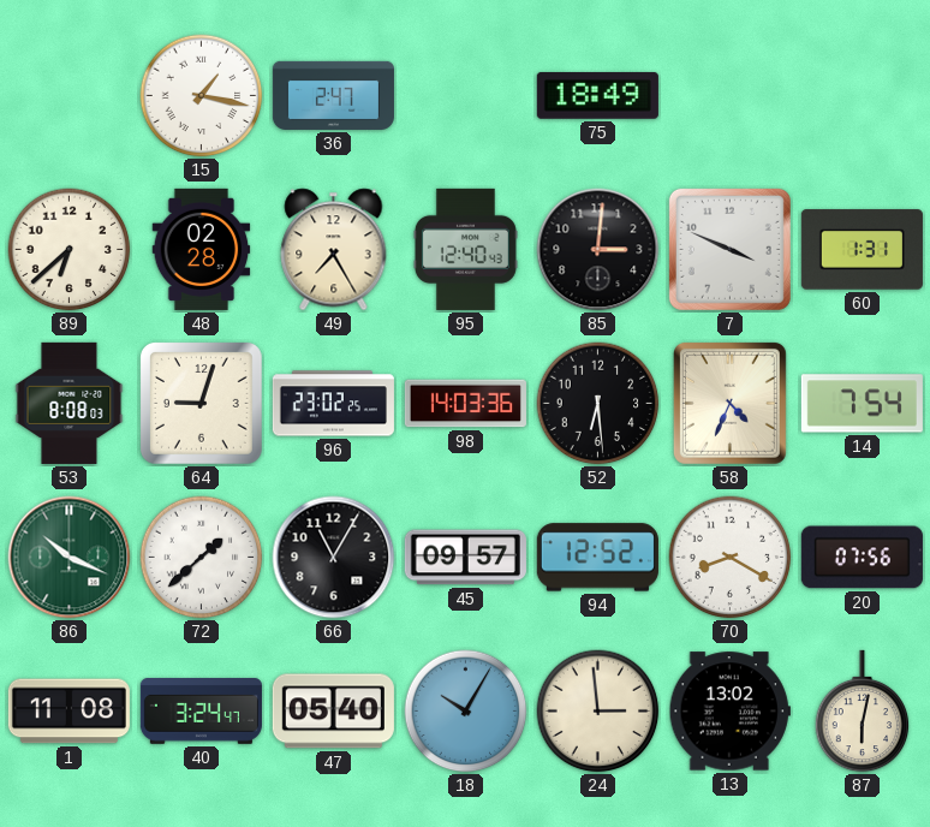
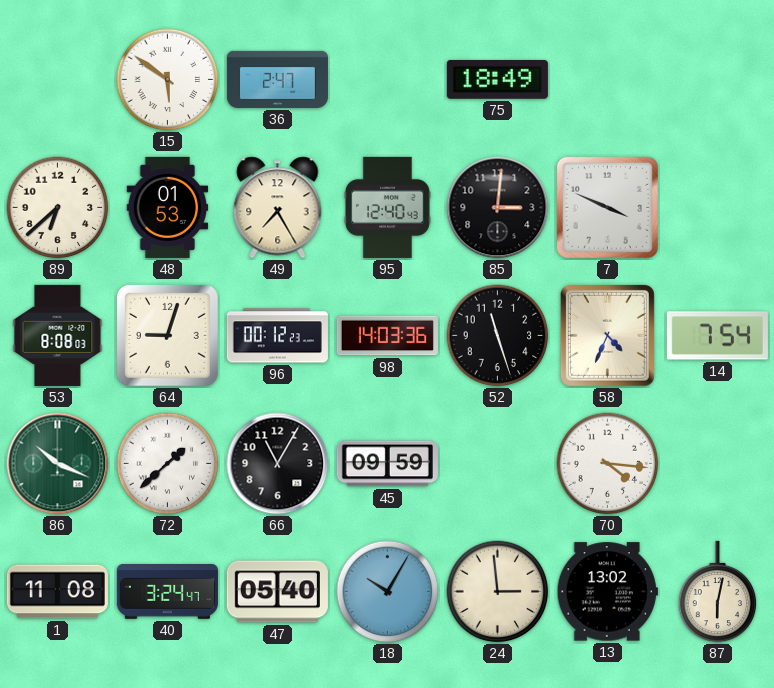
15: 1:17 -> 5:51
48: 02:28 -> 01:53
60: 1:31 -> none
96: 23:02 -> 00:12
52: 6:29 -> 11:27
45: 09:57 -> 09:59
94: 12:52 -> none
70: 8:20 -> 4:16
20: 07:56 -> none
